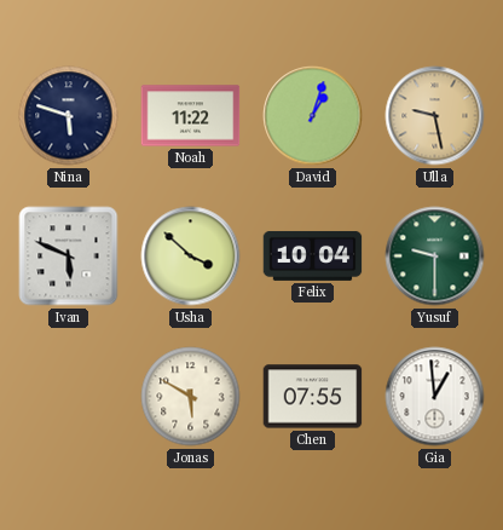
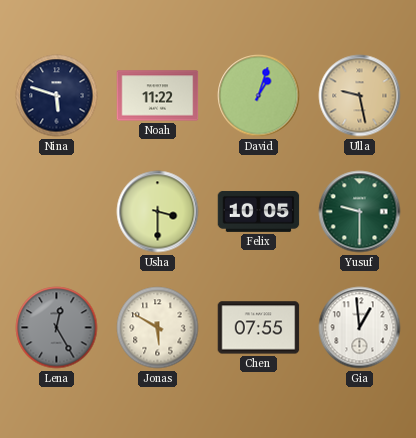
Ivan: 5:49 -> none
Usha: 3:52 -> 3:30
Felix: 10:04 -> 10:05
Lena: none -> 12:25
